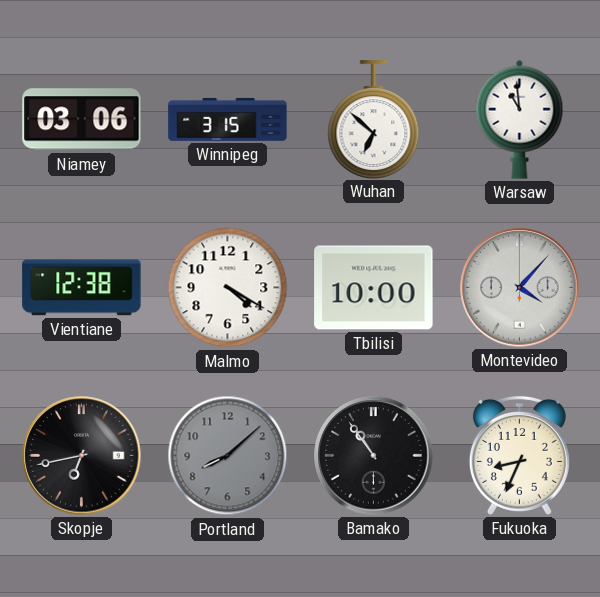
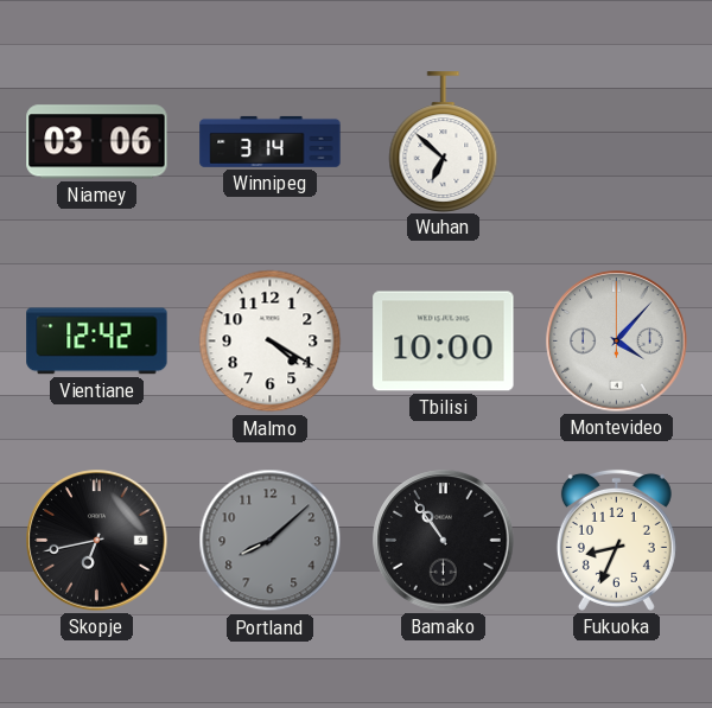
Winnipeg: 3:15 -> 3:14
Warsaw: 10:59 -> none
Vientiane: 12:38 -> 12:42
